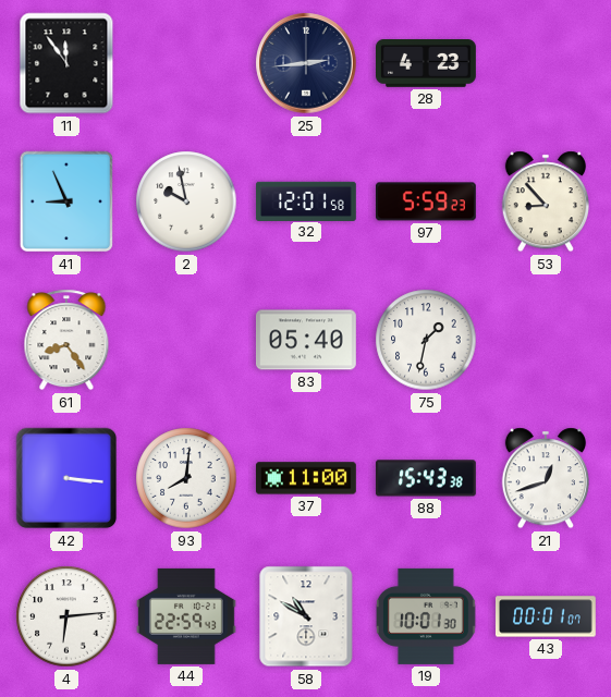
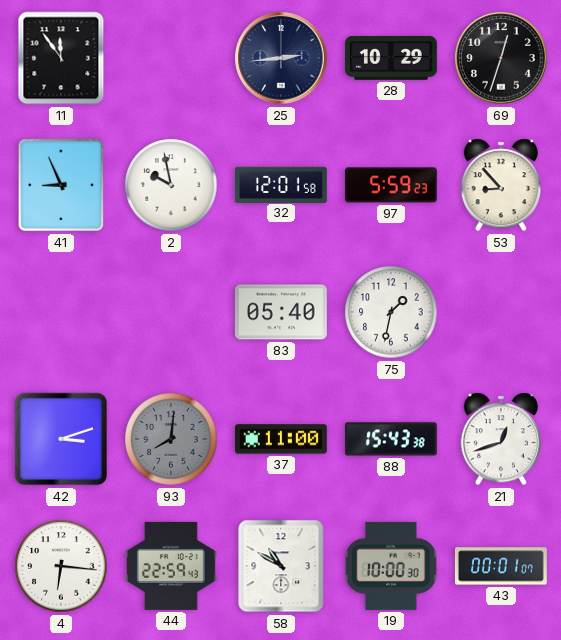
28: 4:23 -> 10:29
69: none -> 12:33
61: 8:24 -> none
42: 3:16 -> 3:12
93 dial: white -> grey
4: 6:14 -> 6:16
19: 10:01 -> 10:00
